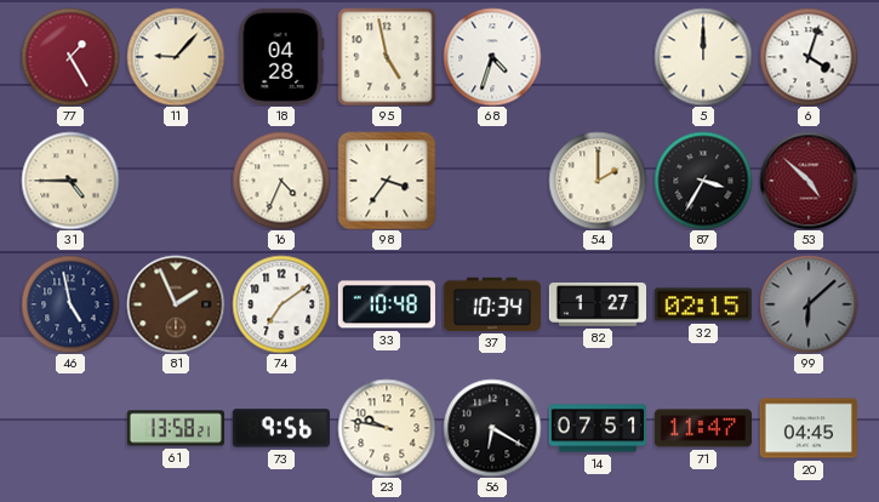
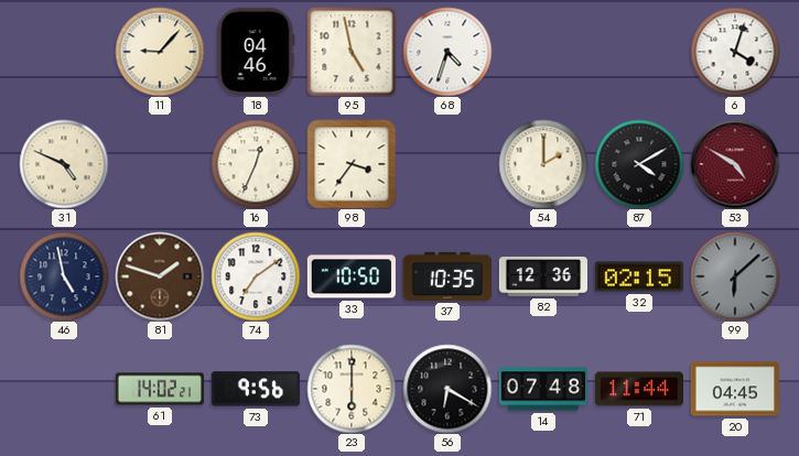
77: 1:25 -> none
18: 04:28 -> 04:46
5: 12:00 -> none
31: 4:45 -> 4:49
16: 4:34 -> 12:34
87: 3:35 -> 4:10
53: 4:52 -> 4:50
81: 1:56 -> 1:48
33: 10:48 -> 10:50
37: 10:34 -> 10:35
82: 1:27 -> 12:36
61: 13:58 -> 14:02
23: 9:47 -> 6:00
14: 07:51 -> 07:48
71: 11:47 -> 11:44
